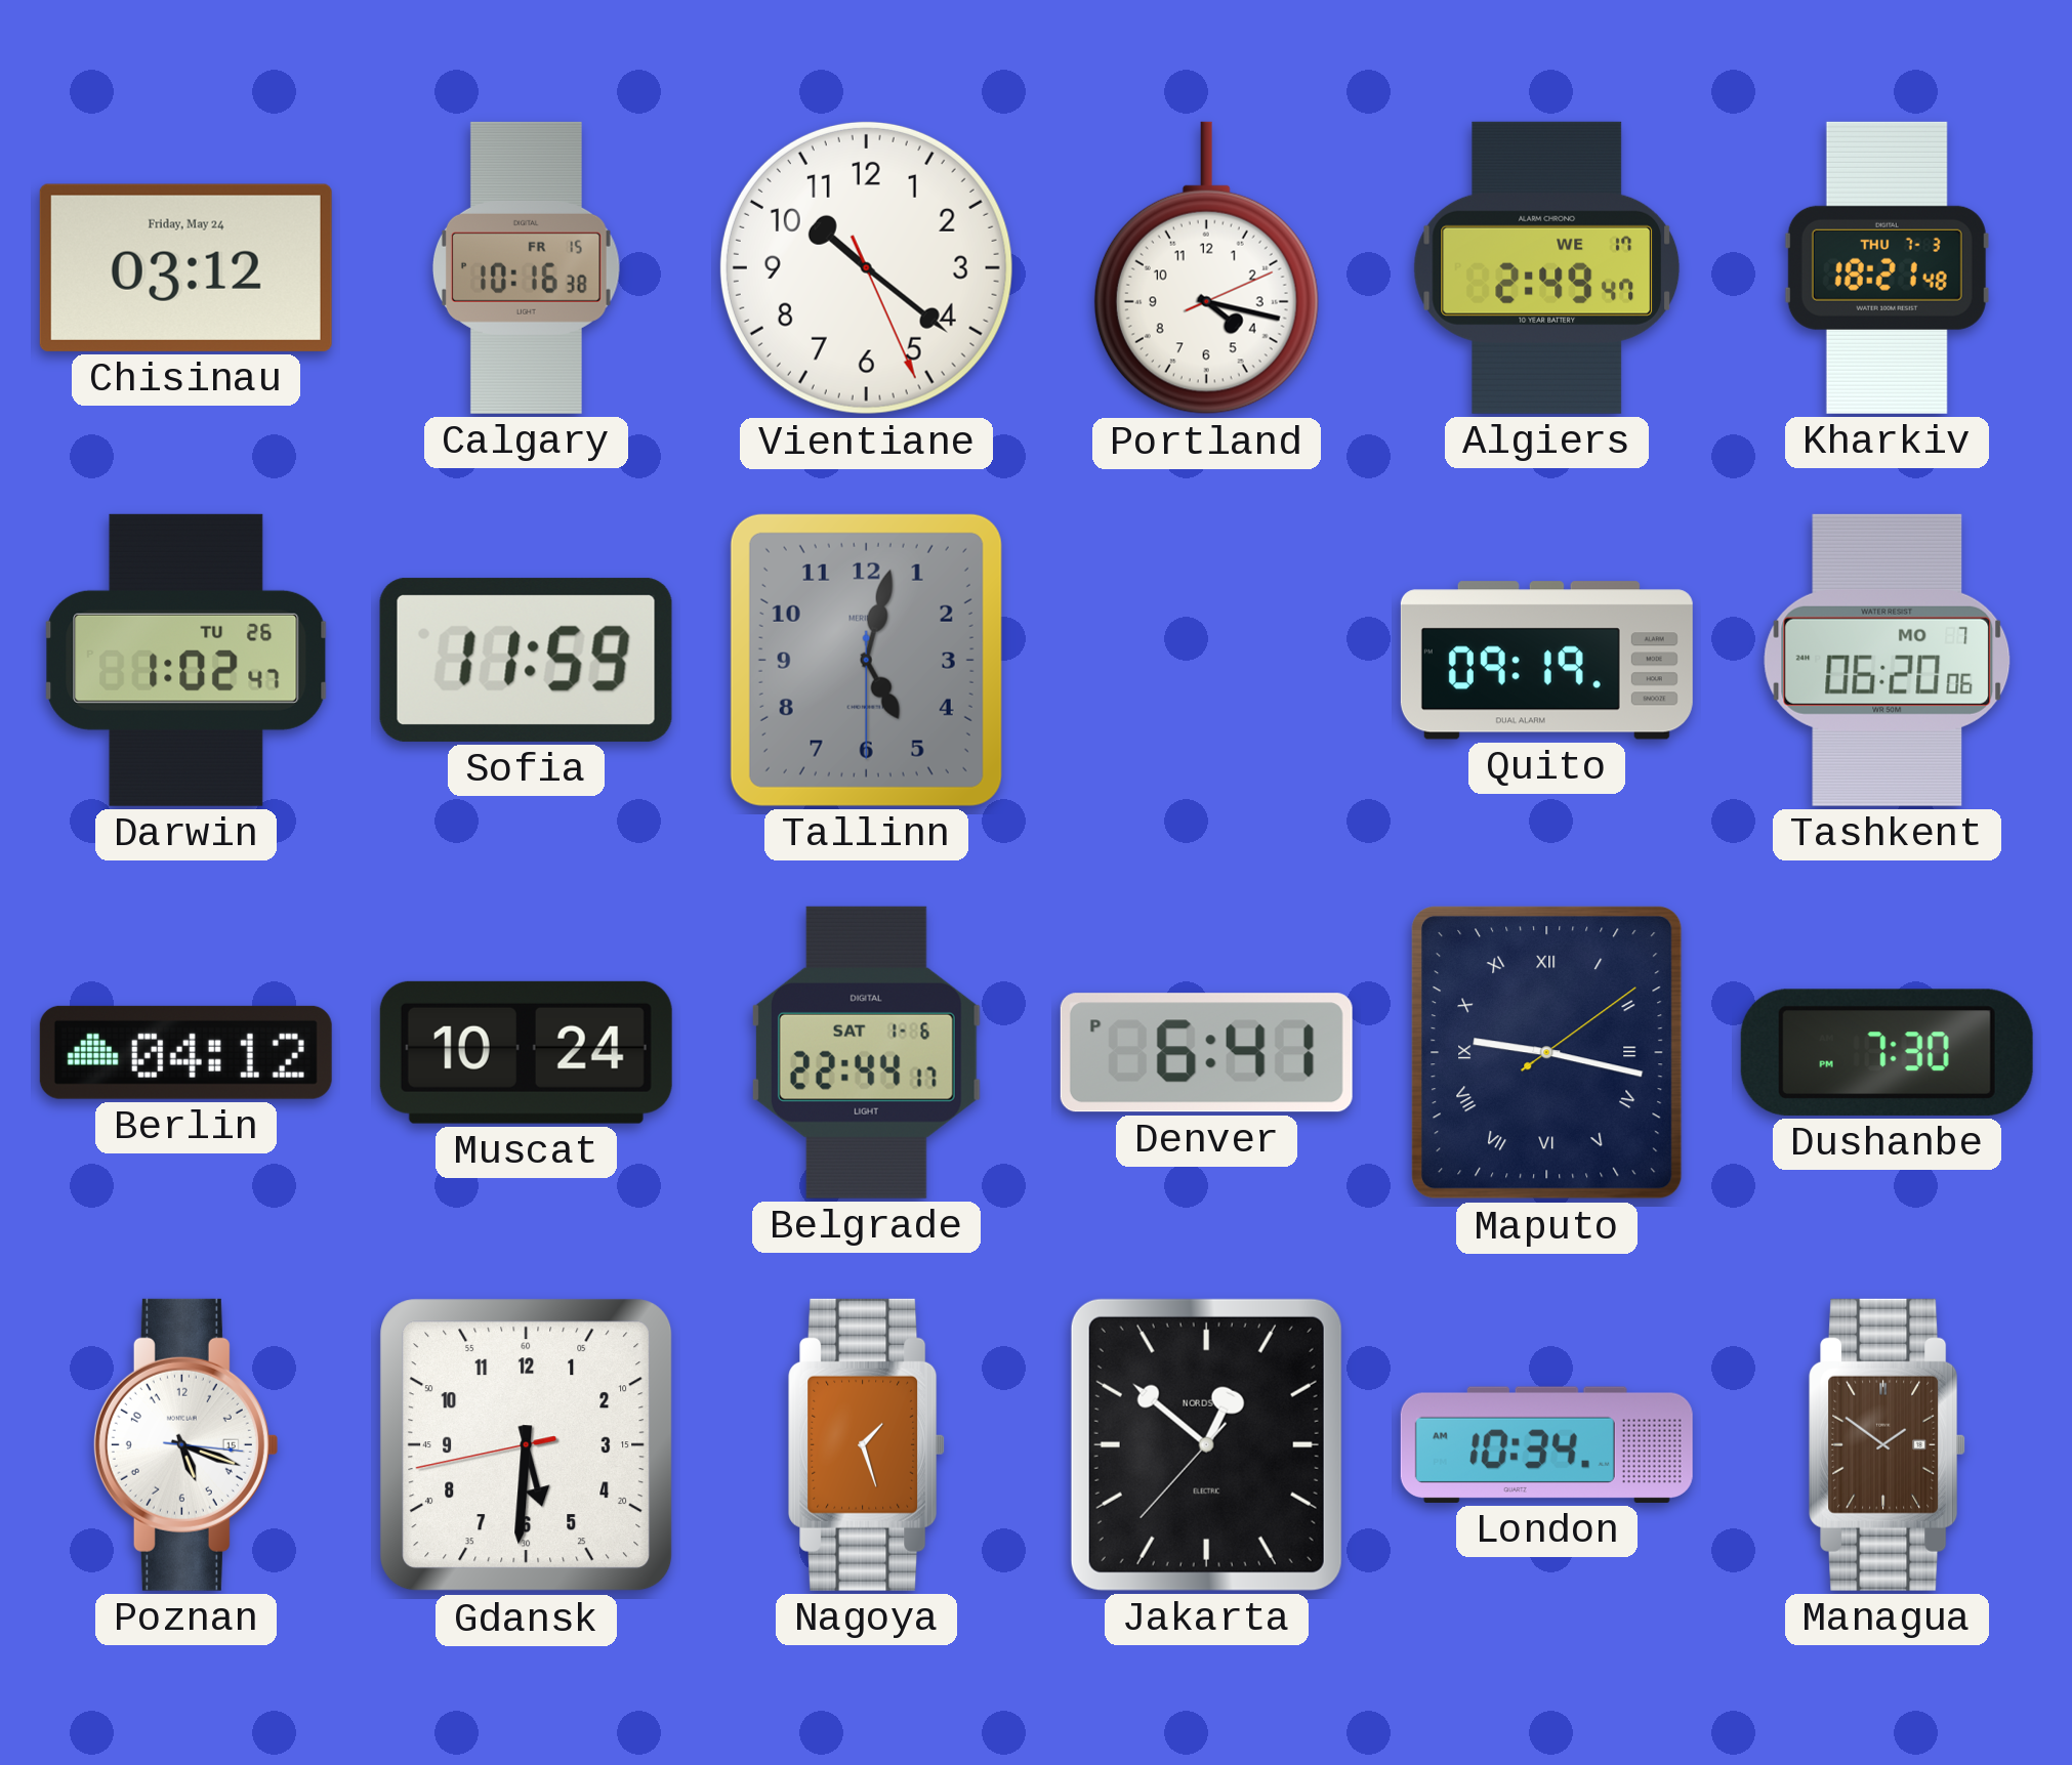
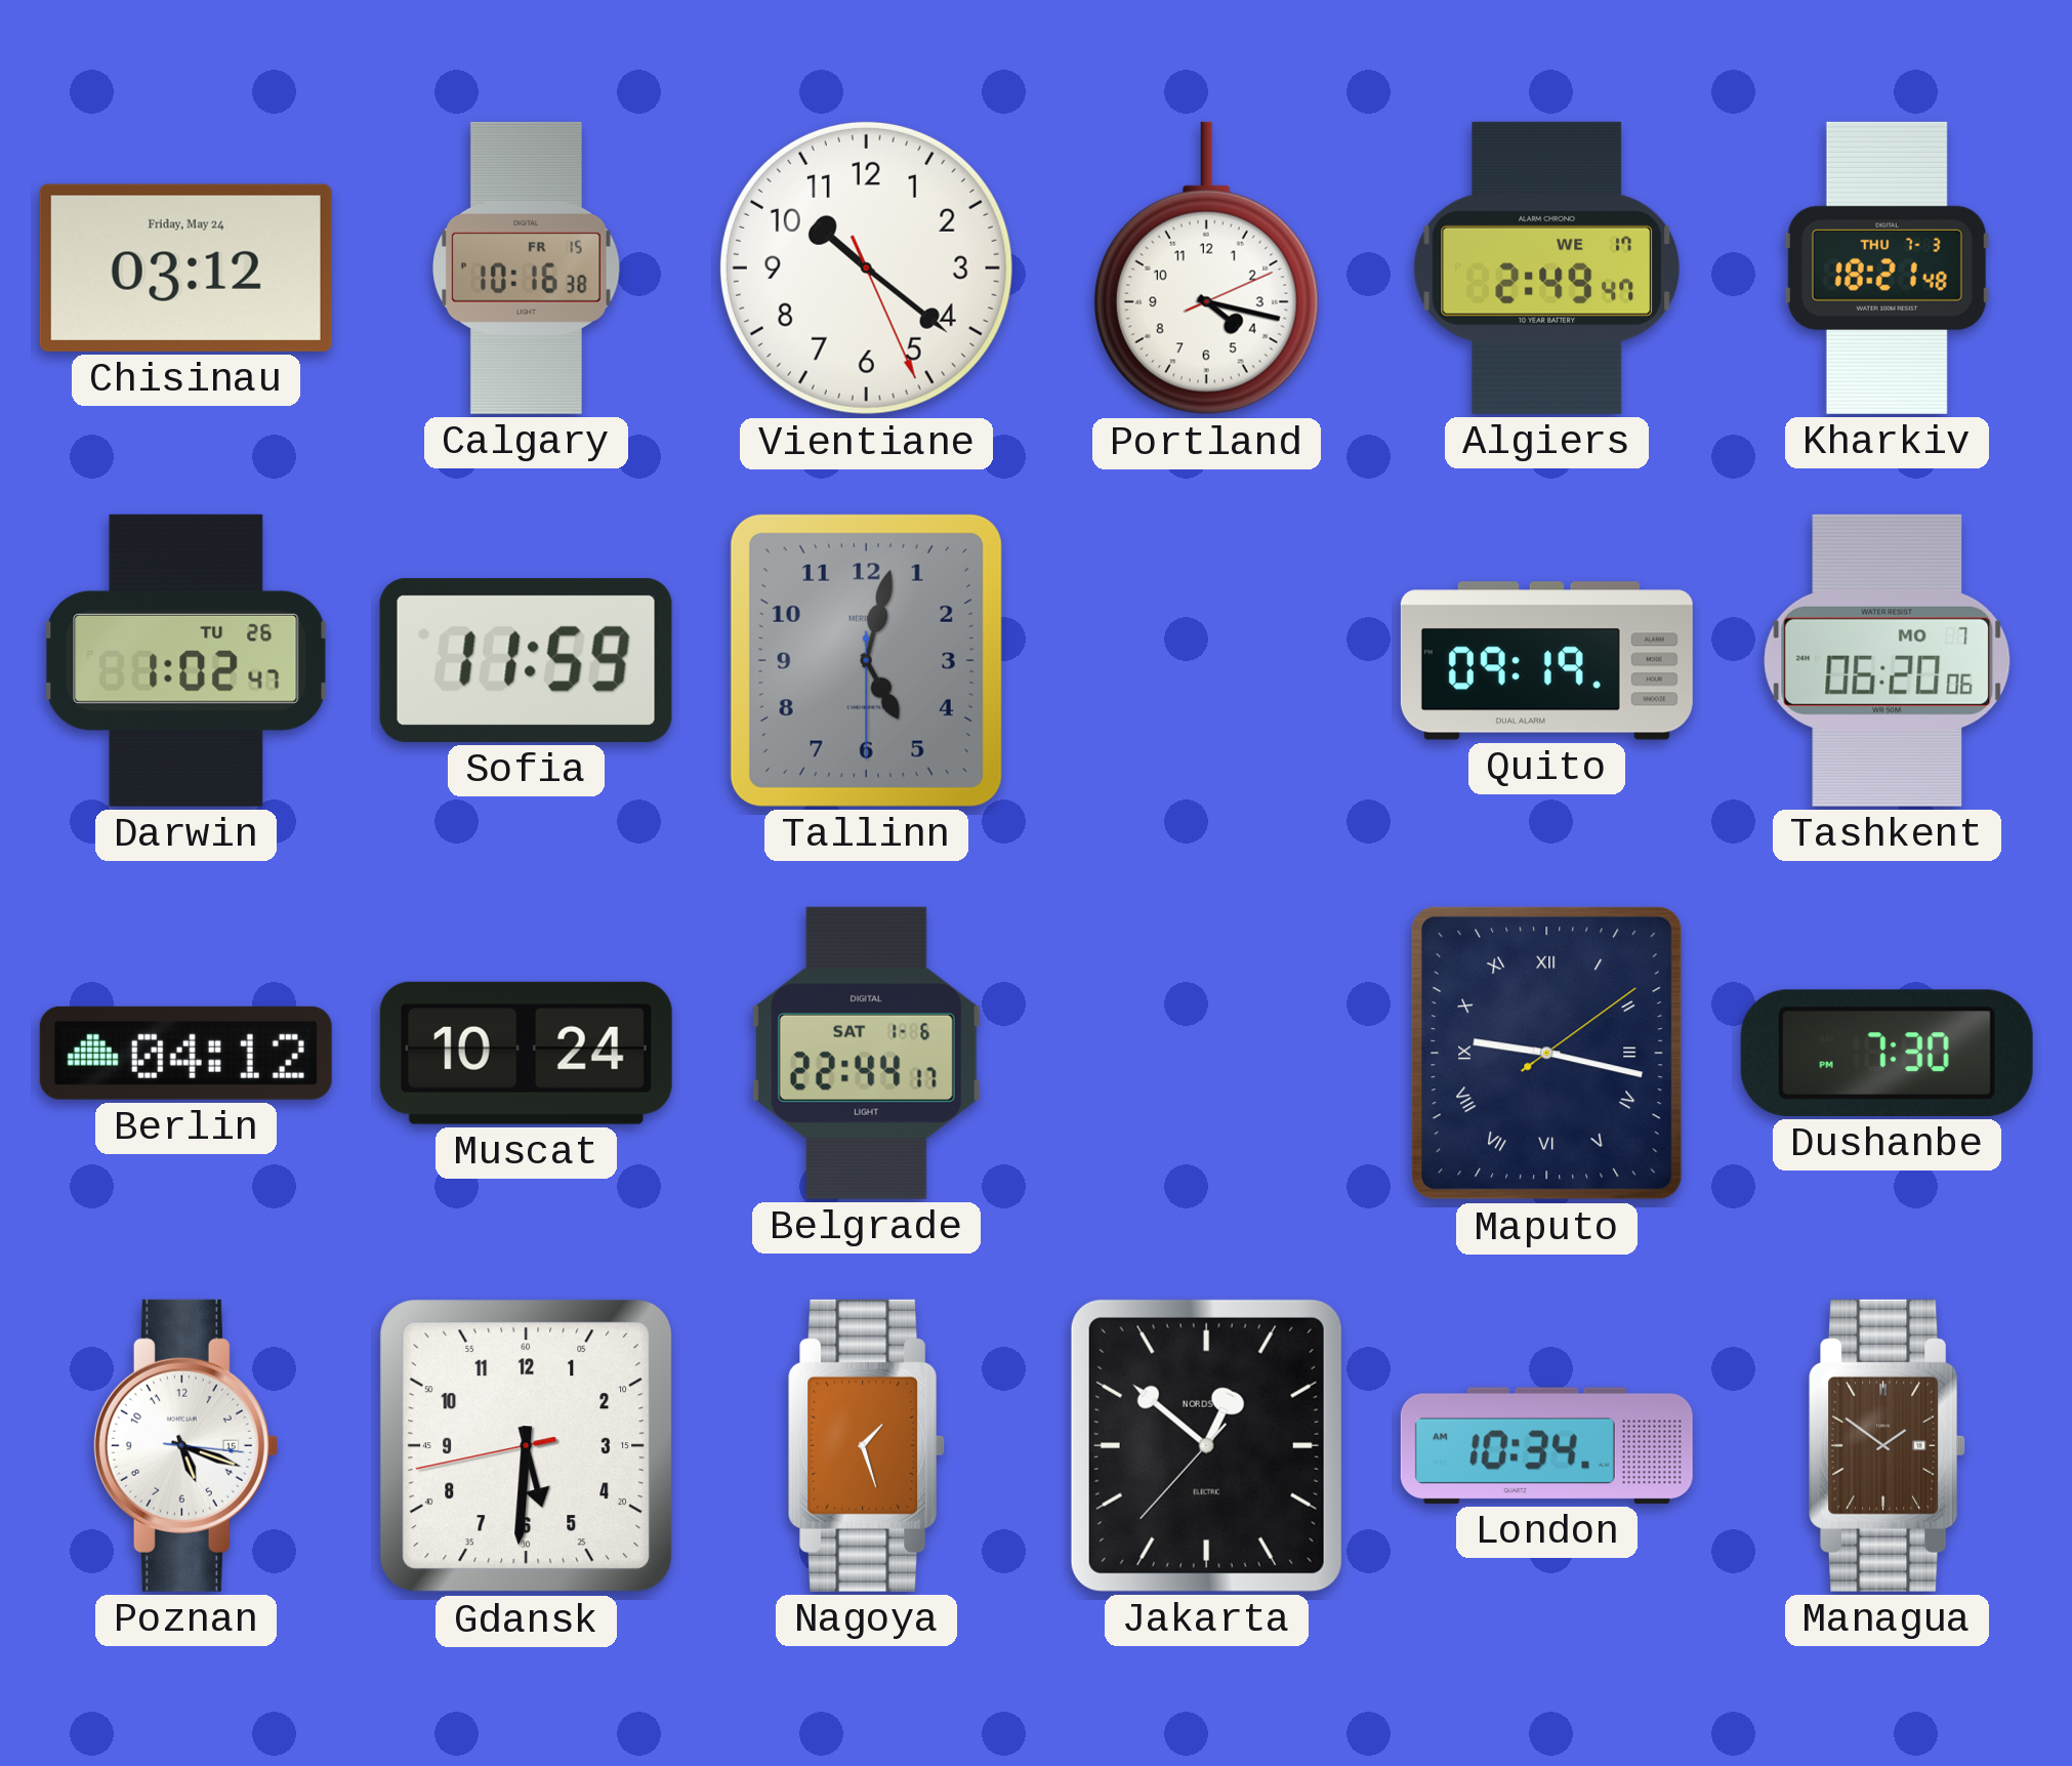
Denver: 6:41 -> none
